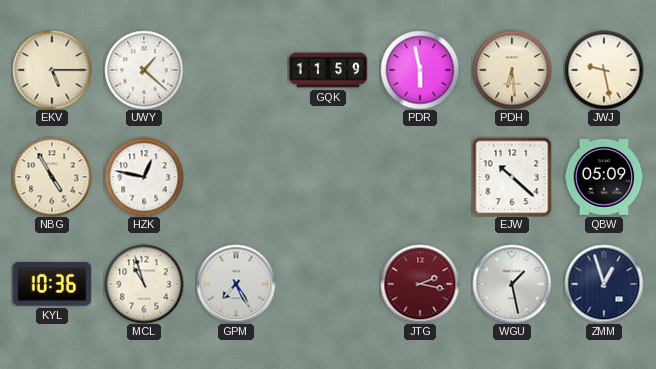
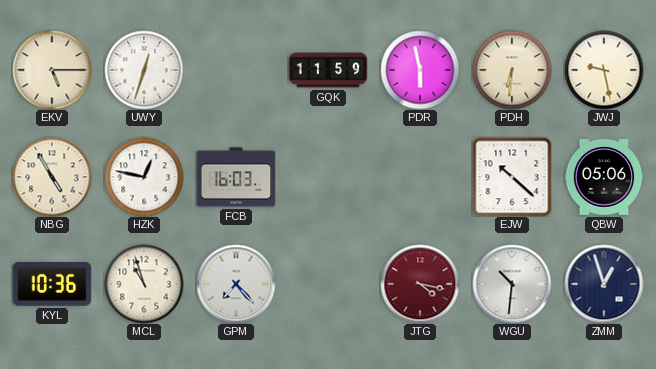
UWY: 1:22 -> 12:33
PDH: 6:29 -> 6:31
FCB: none -> 16:03
QBW: 05:09 -> 05:06
GPM: 7:25 -> 7:23
JTG: 2:17 -> 4:17
WGU: 1:28 -> 10:31
